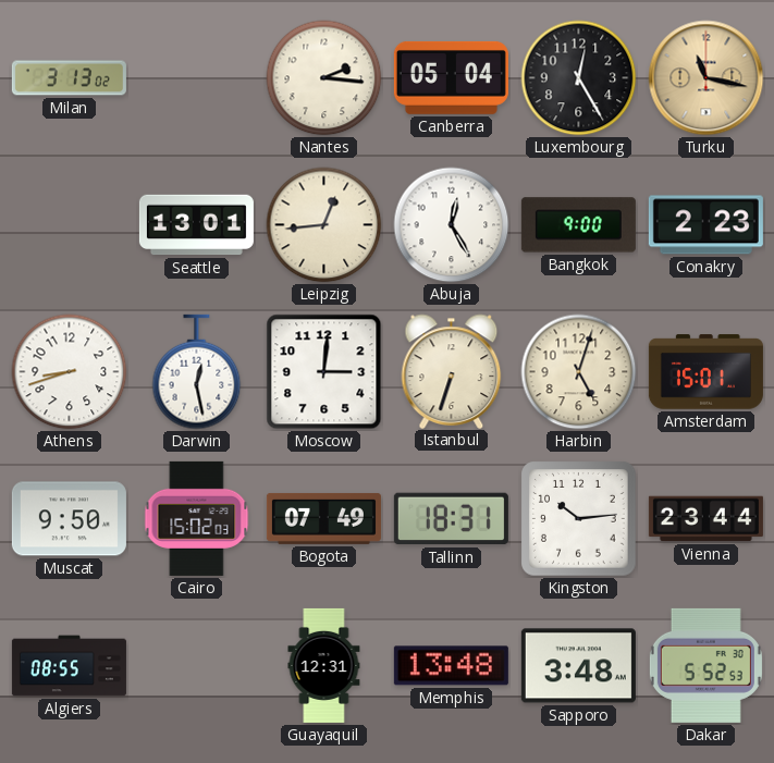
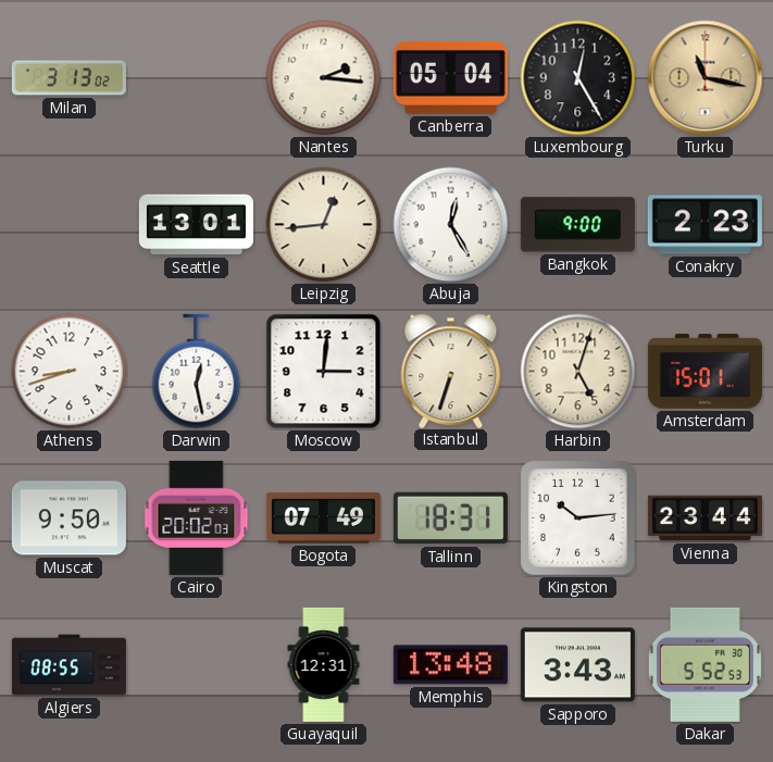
Cairo: 15:02 -> 20:02
Sapporo: 3:48 -> 3:43
